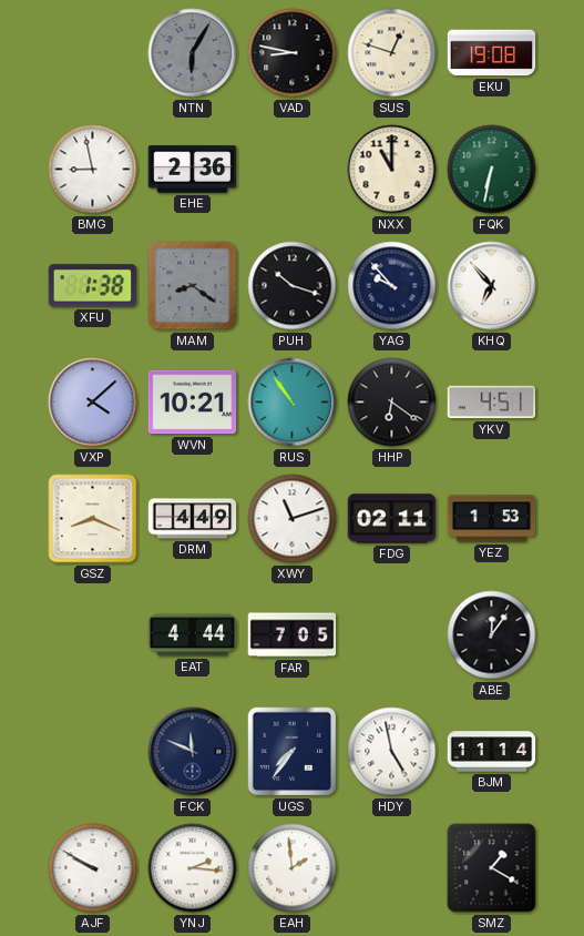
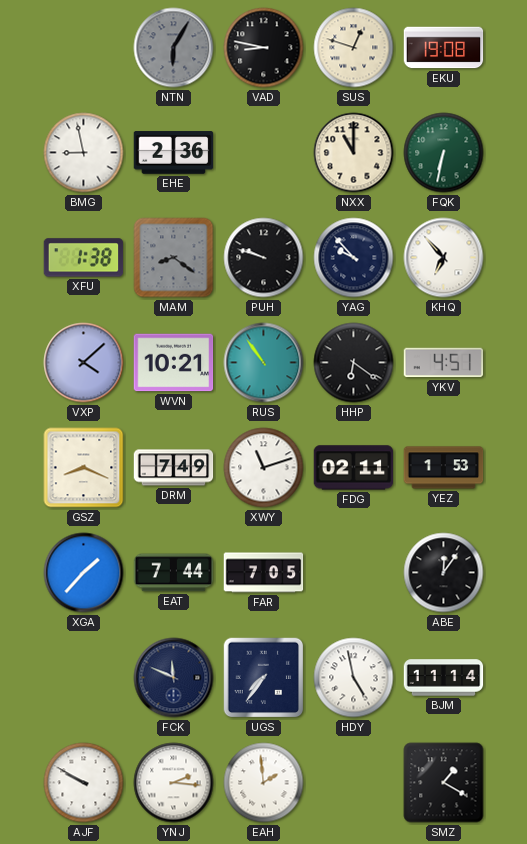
PUH: 10:18 -> 9:48
DRM: 4:49 -> 7:49
XGA: none -> 1:37
EAT: 4:44 -> 7:44
